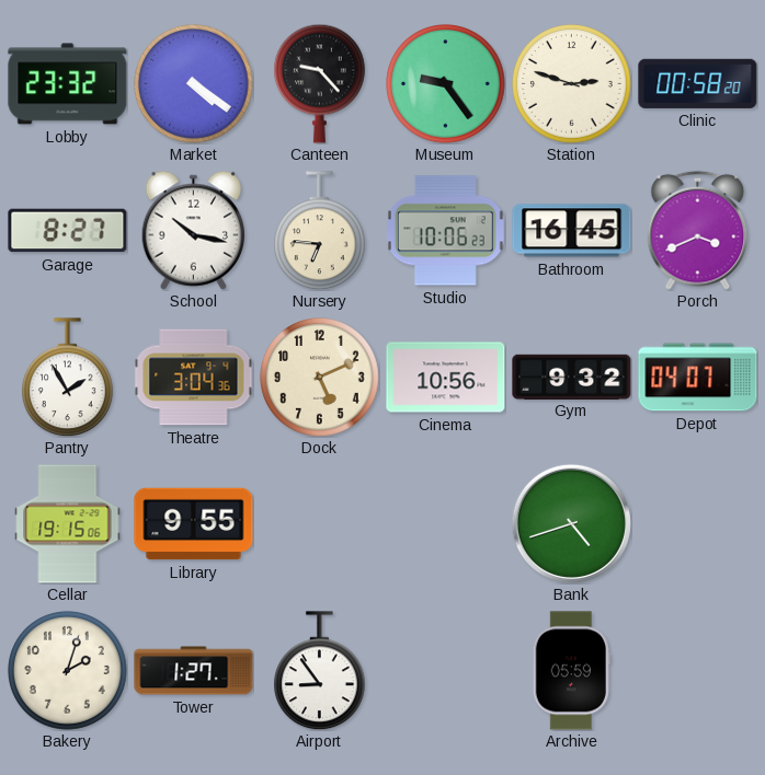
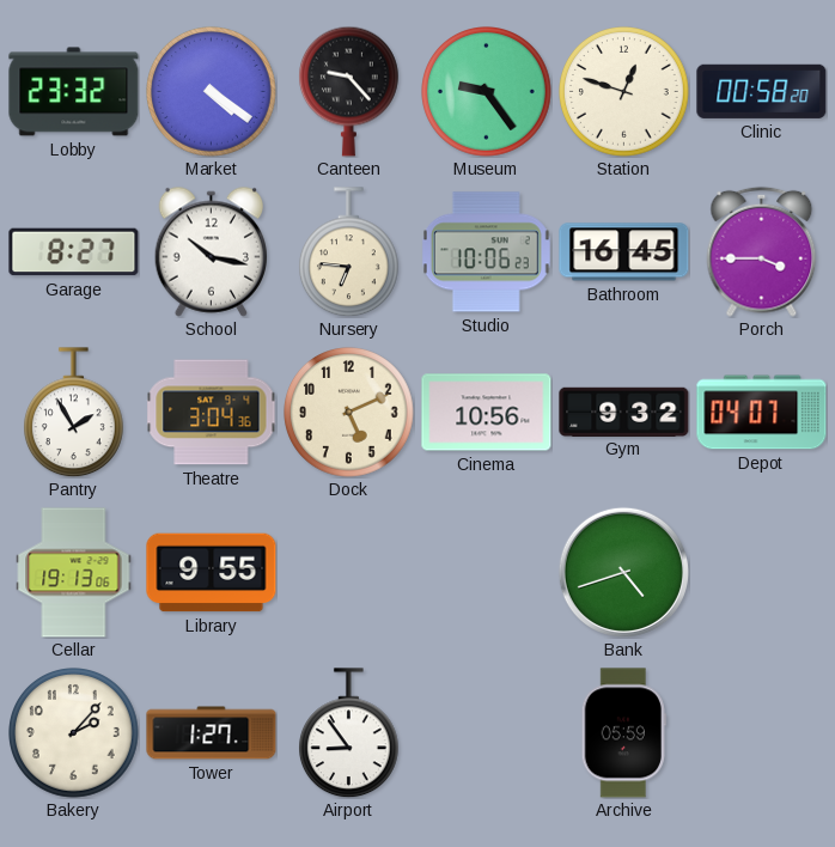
Station: 2:48 -> 12:48
Porch: 3:41 -> 3:45
Cellar: 19:15 -> 19:13
Bakery: 2:03 -> 2:07
